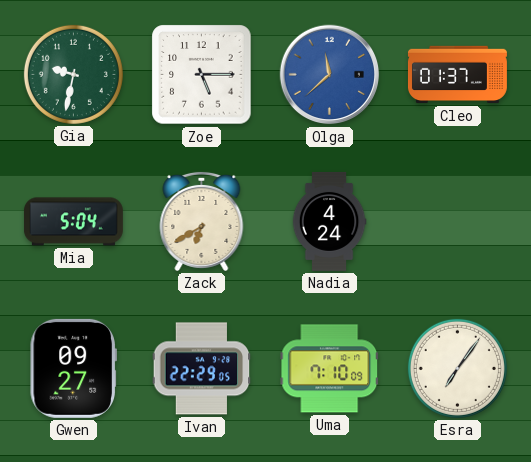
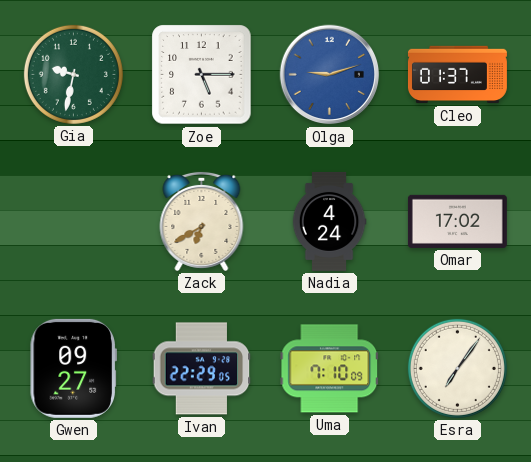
Olga: 11:38 -> 9:12
Mia: 5:04 -> none
Omar: none -> 17:02
